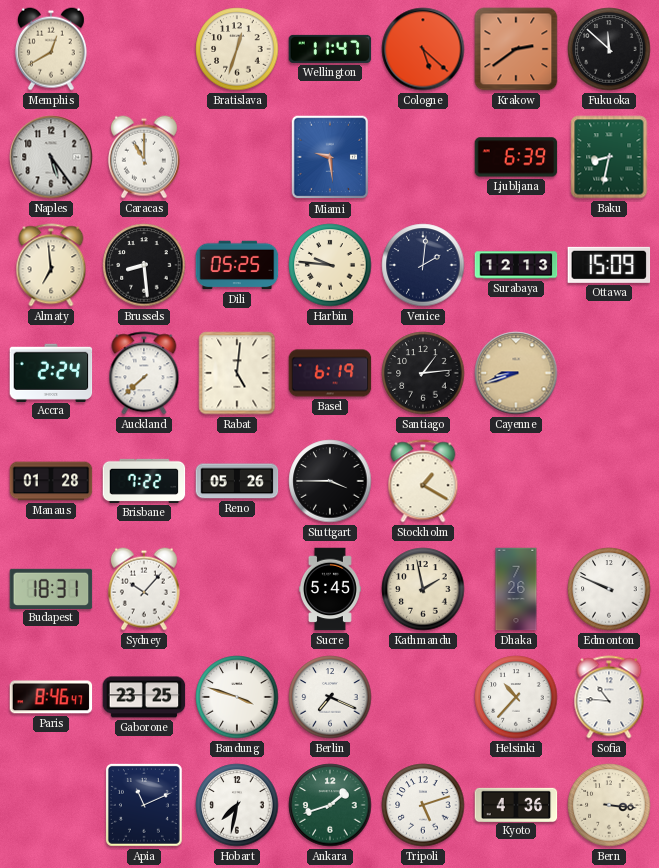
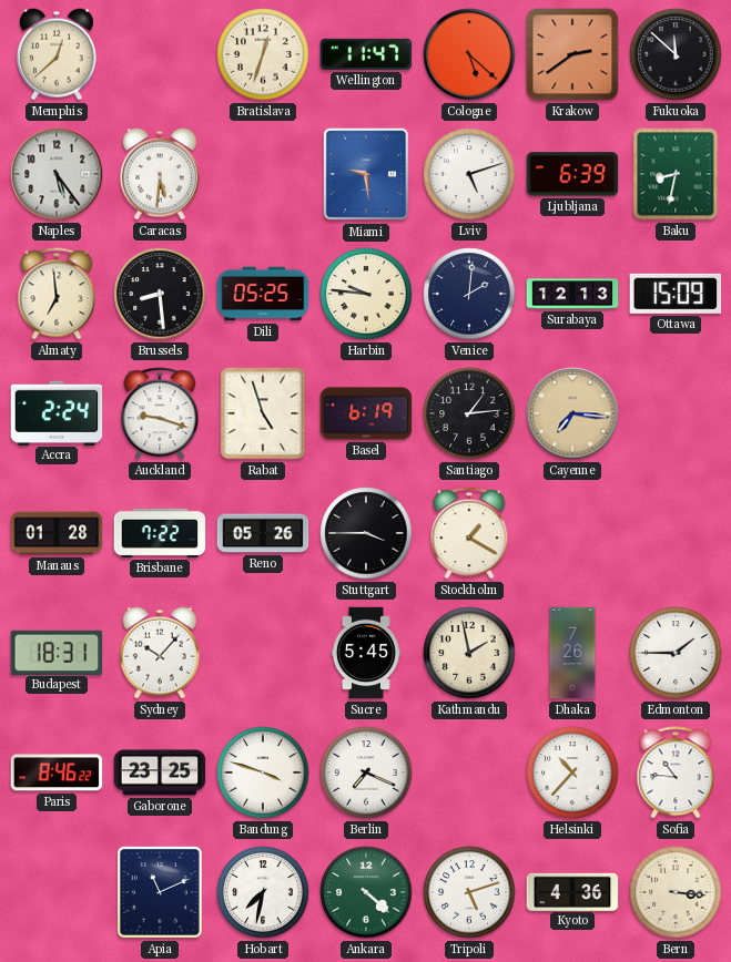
Memphis: 12:40 -> 12:38
Caracas: 11:00 -> 5:31
Lviv: none -> 5:12
Auckland: 7:38 -> 9:18
Rabat: 5:01 -> 4:57
Cayenne: 8:42 -> 7:16
Edmonton: 9:49 -> 1:45
Paris: 8:46:47 -> 8:46:22
Ankara: 1:42 -> 4:22
